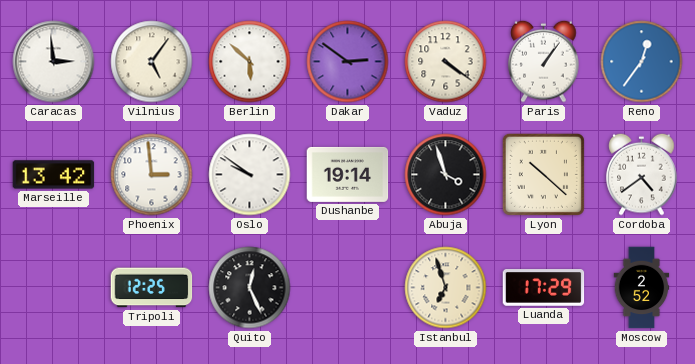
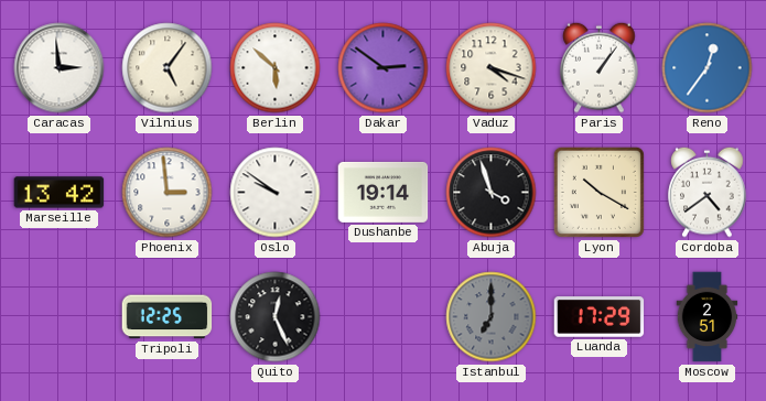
Vaduz: 4:21 -> 4:18
Lyon: 10:22 -> 10:20
Istanbul: 6:57 -> 7:00
Istanbul dial: cream -> grey
Moscow: 2:52 -> 2:51
